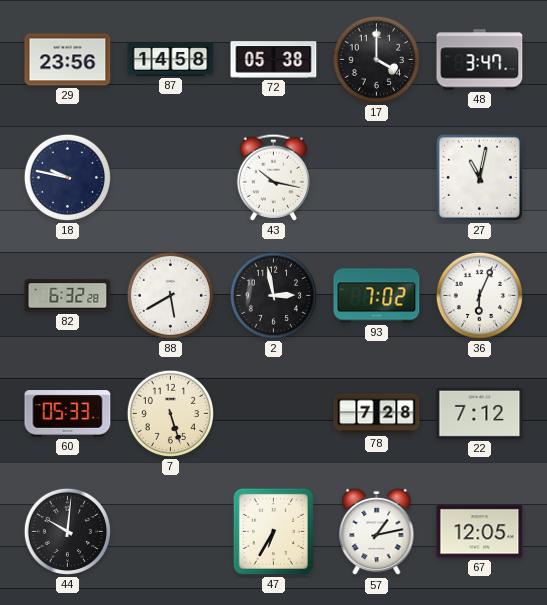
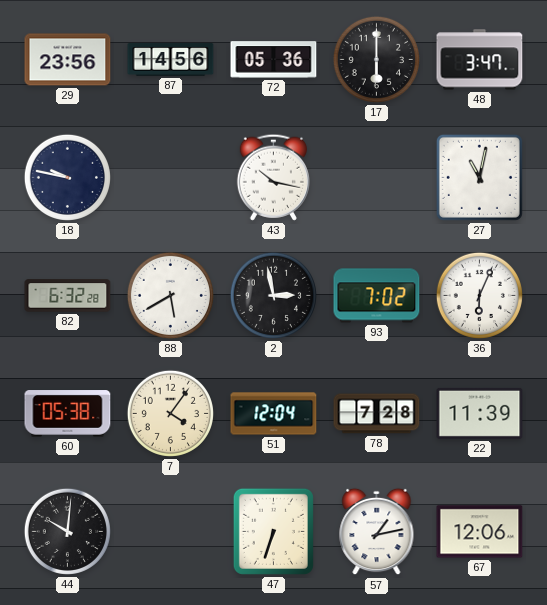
87: 14:58 -> 14:56
72: 05:38 -> 05:36
17: 4:00 -> 6:00
60: 05:33 -> 05:38
7: 5:27 -> 4:06
51: none -> 12:04
22: 7:12 -> 11:39
47: 6:35 -> 6:33
67: 12:05 -> 12:06
